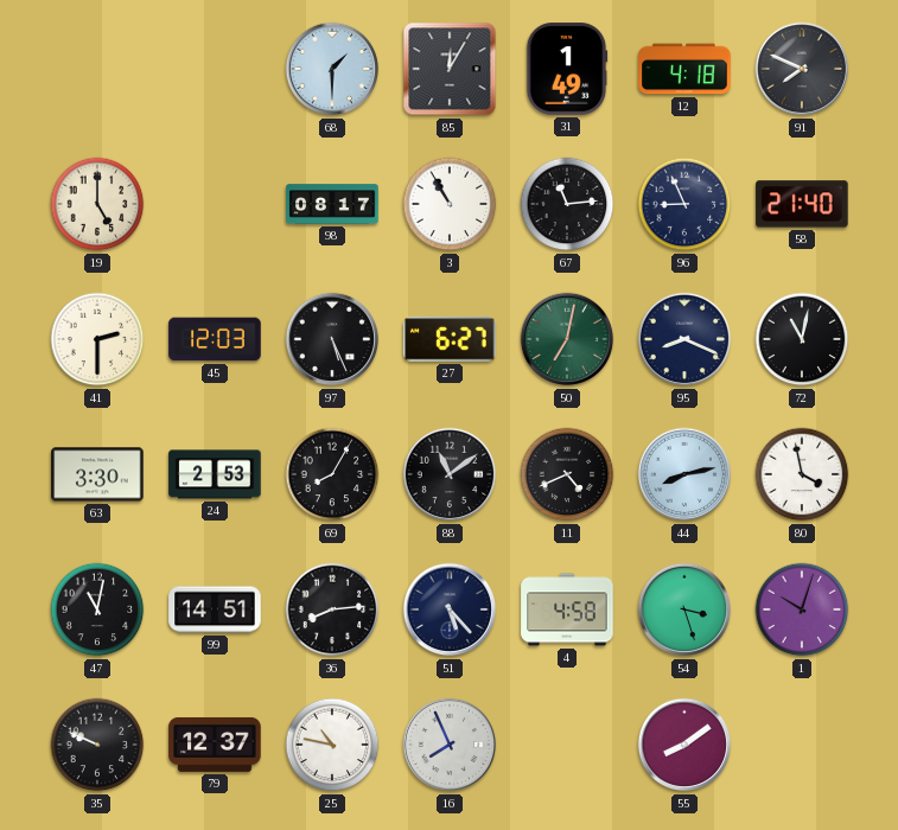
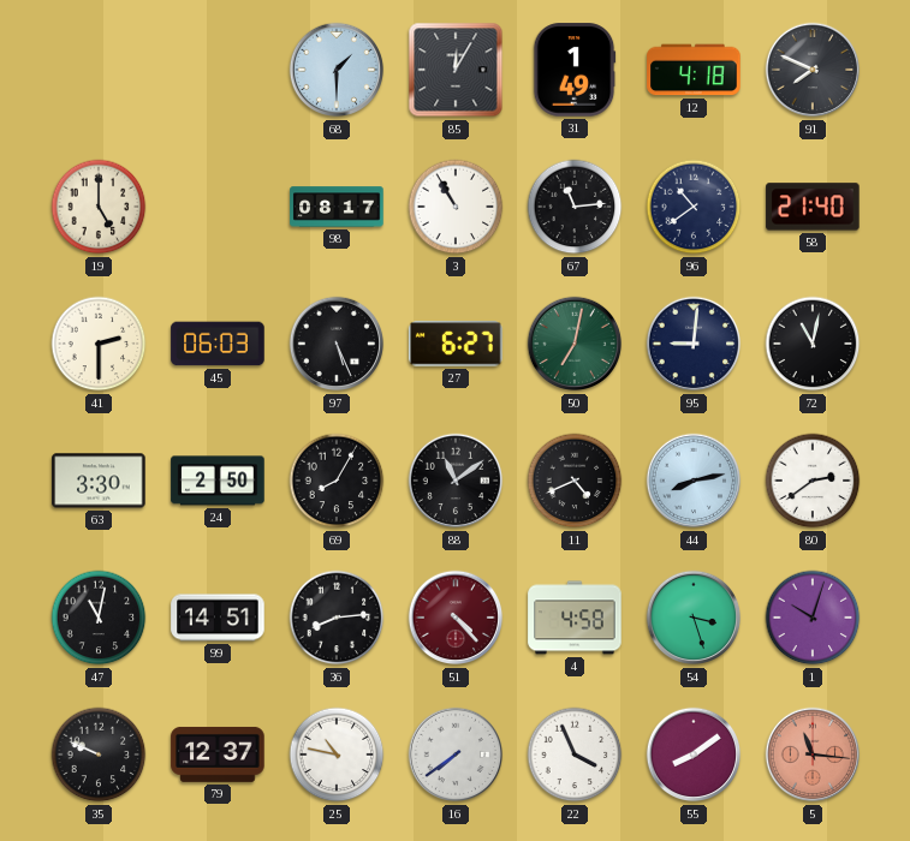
96: 8:56 -> 10:39
45: 12:03 -> 06:03
95: 8:19 -> 9:01
24: 2:53 -> 2:50
80: 3:58 -> 2:39
51: 5:23 -> 4:23
51 dial: navy -> burgundy
16: 7:56 -> 7:39
22: none -> 3:56
5: none -> 11:16
